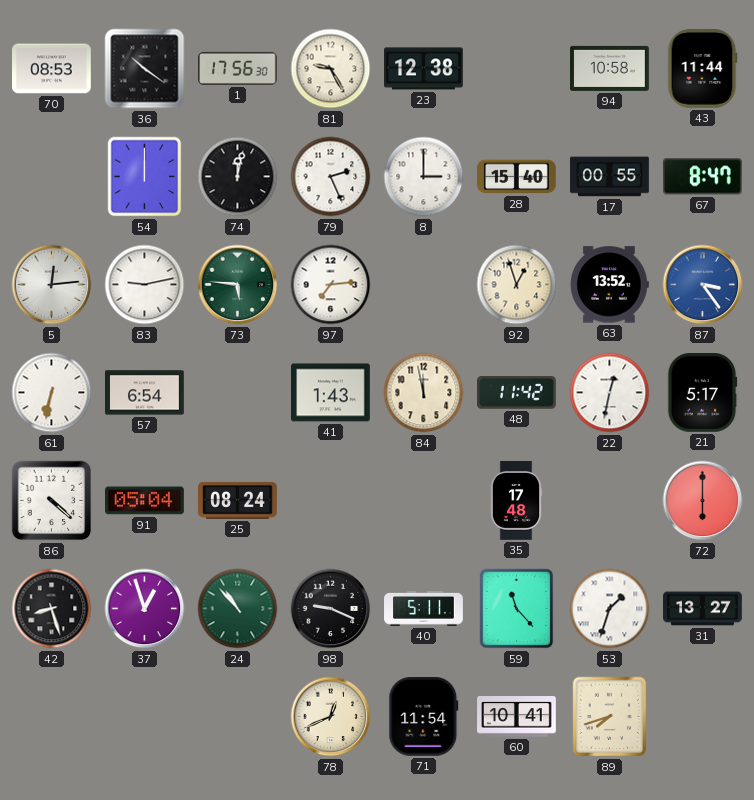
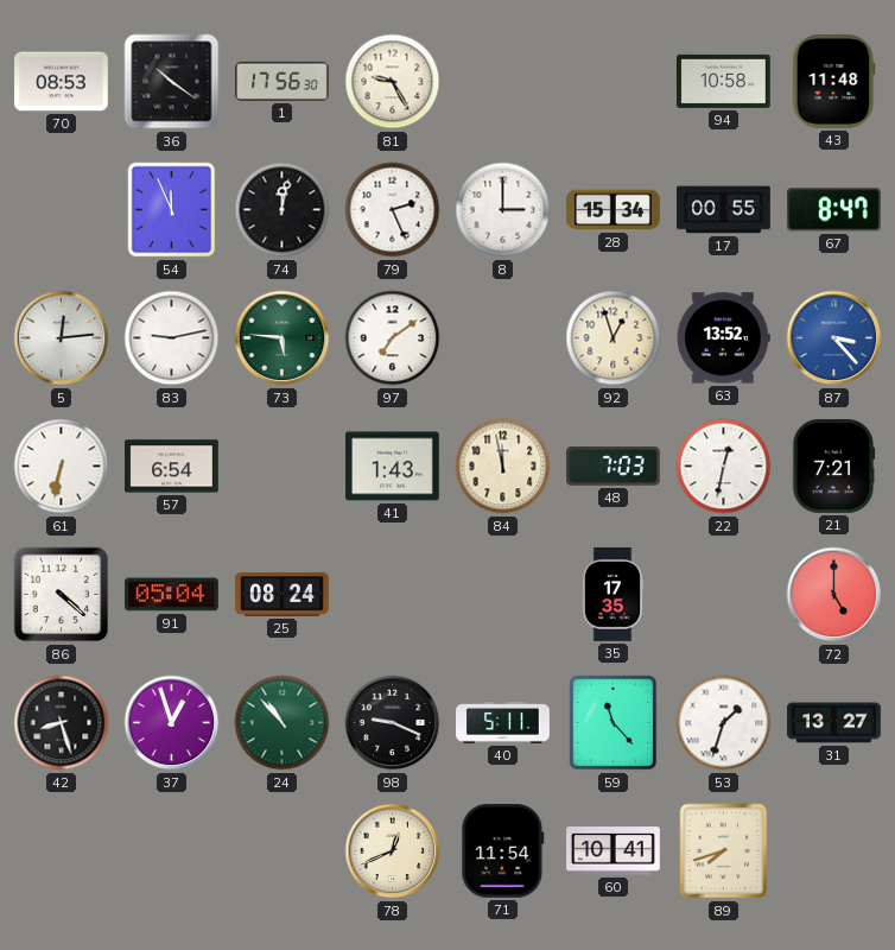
23: 12:38 -> none
43: 11:44 -> 11:48
54: 12:00 -> 11:56
28: 15:40 -> 15:34
97: 7:14 -> 7:09
87: 3:24 -> 3:23
48: 11:42 -> 7:03
21: 5:17 -> 7:21
35: 17:48 -> 17:35
72: 6:00 -> 5:00
